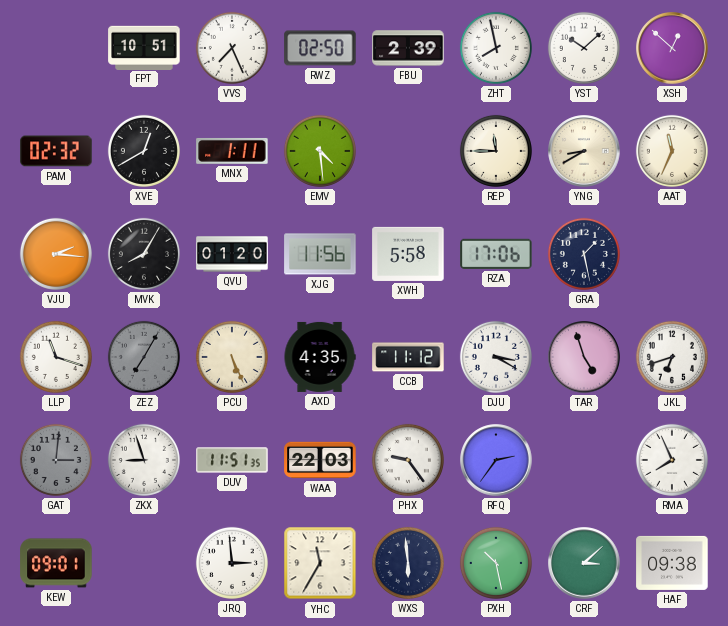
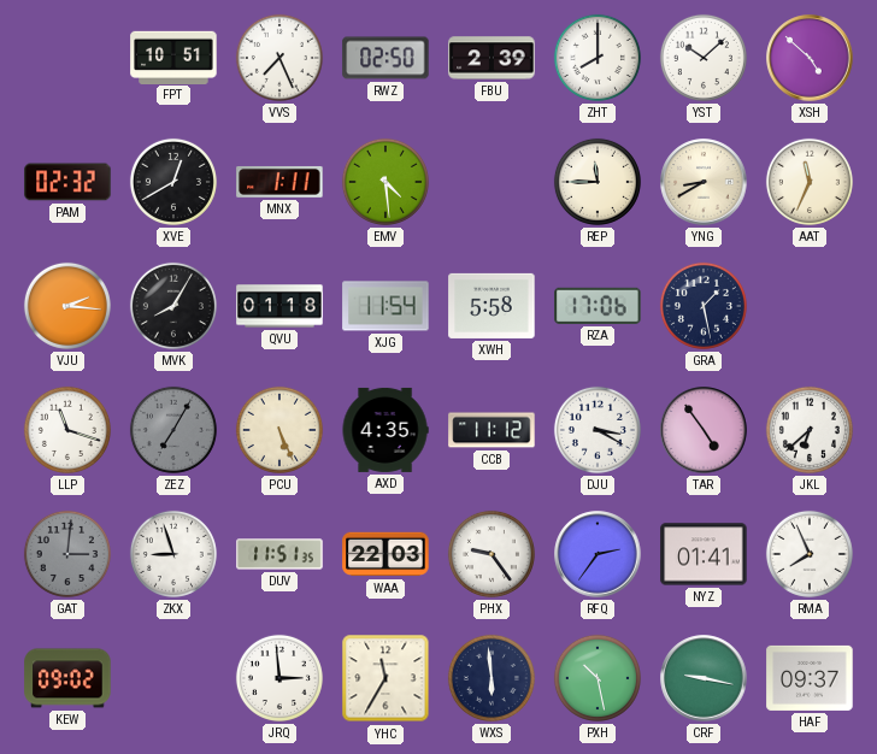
ZHT: 7:58 -> 8:00
XSH: 12:52 -> 4:52
QVU: 01:20 -> 01:18
XJG: 11:56 -> 11:54
TAR: 4:57 -> 4:54
JKL: 6:42 -> 6:38
NYZ: none -> 01:41
KEW: 09:01 -> 09:02
CRF: 3:08 -> 9:17
HAF: 09:38 -> 09:37
